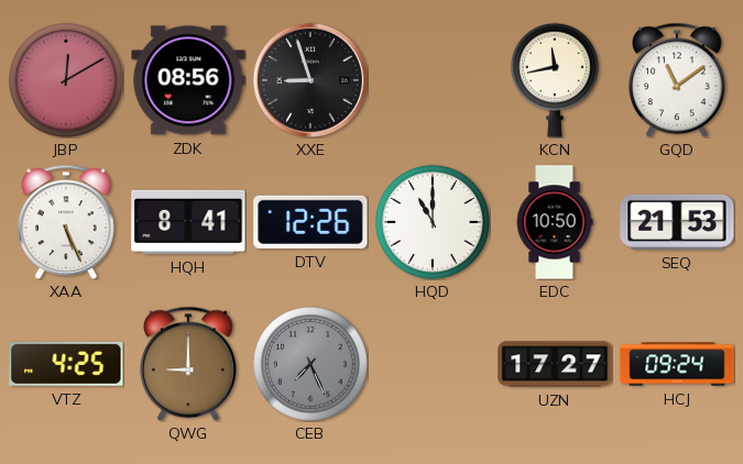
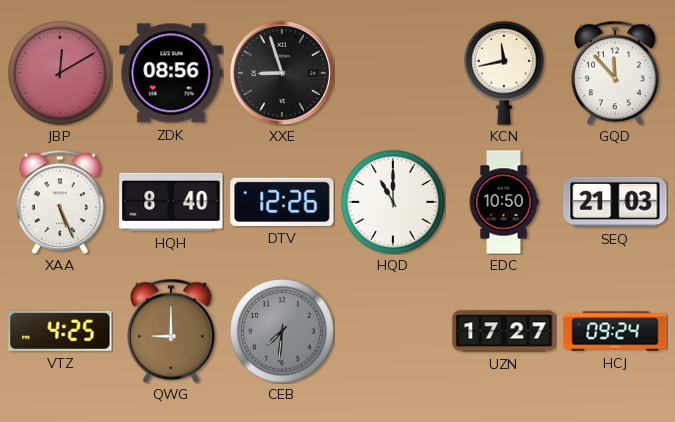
GQD: 11:09 -> 11:53
HQH: 8:41 -> 8:40
SEQ: 21:53 -> 21:03
CEB: 7:26 -> 7:31
